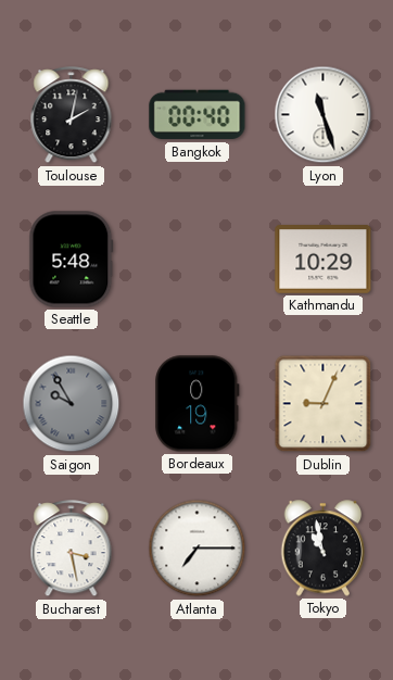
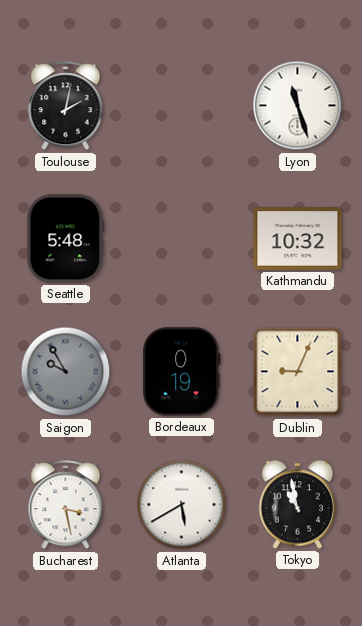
Bangkok: 00:40 -> none
Kathmandu: 10:29 -> 10:32
Atlanta: 7:15 -> 5:40
